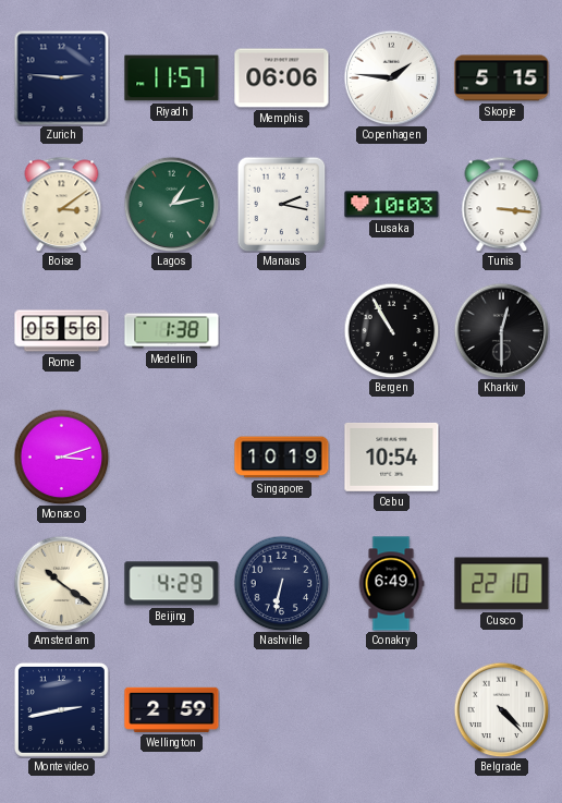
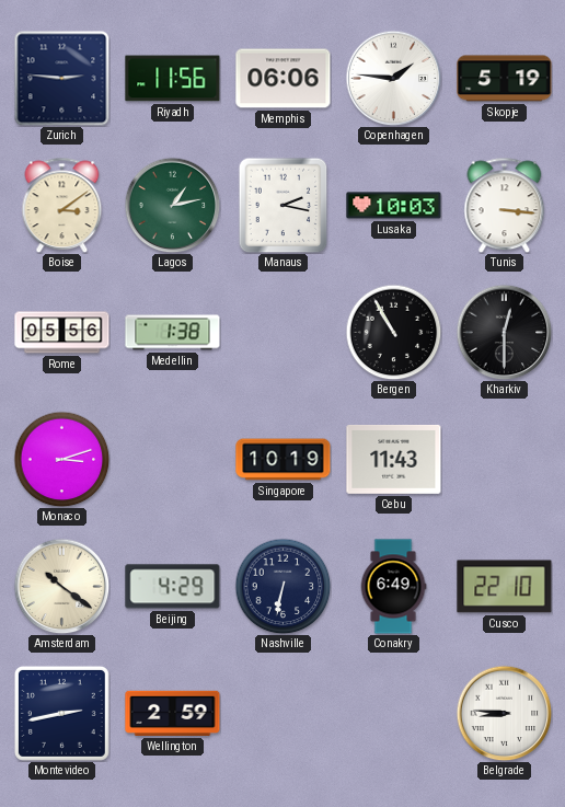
Riyadh: 11:57 -> 11:56
Skopje: 5:15 -> 5:19
Cebu: 10:54 -> 11:43
Belgrade: 4:23 -> 8:46
